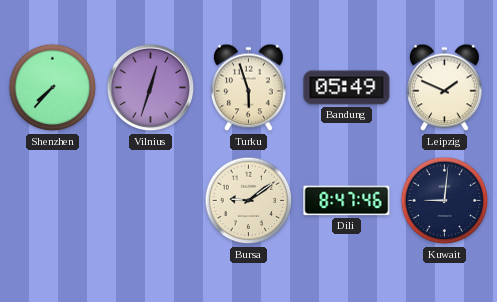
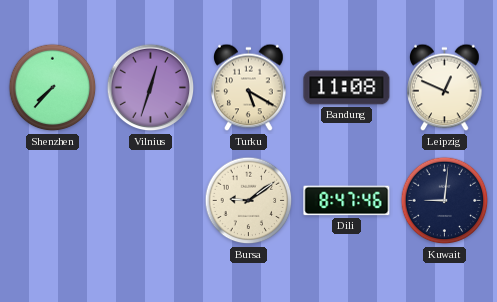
Turku: 5:57 -> 5:20
Bandung: 05:49 -> 11:08
Leipzig: 1:49 -> 12:49
